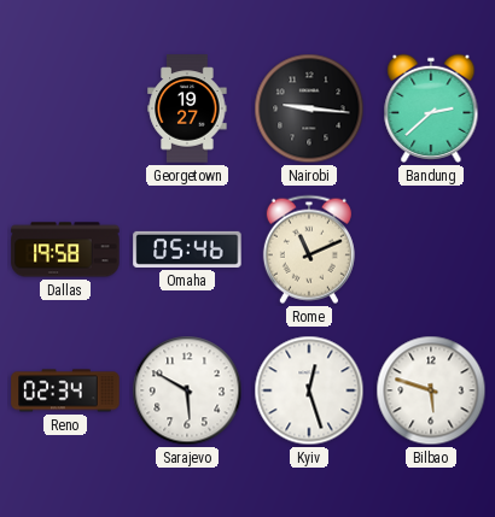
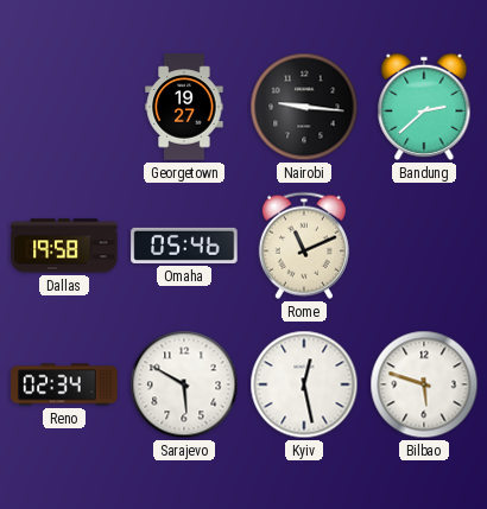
Kyiv: 12:27 -> 12:28
